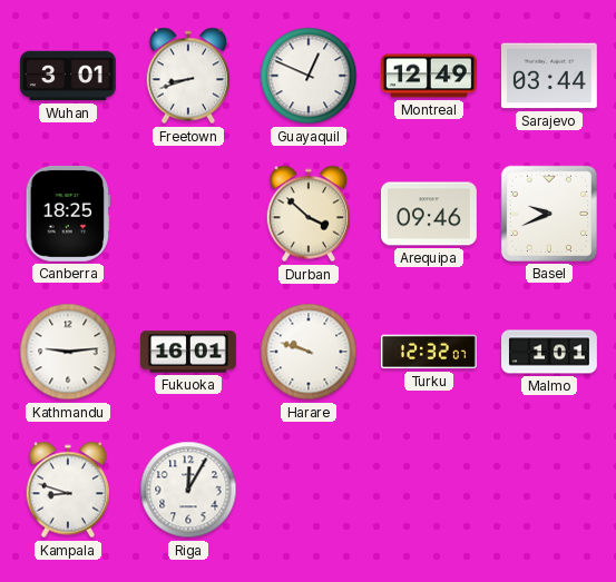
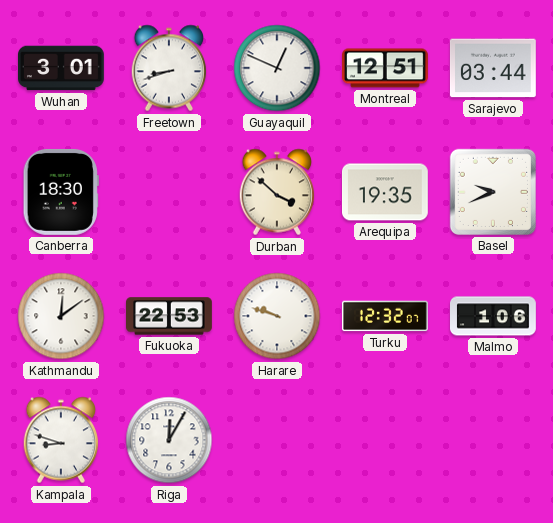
Montreal: 12:49 -> 12:51
Canberra: 18:25 -> 18:30
Arequipa: 09:46 -> 19:35
Kathmandu: 9:14 -> 12:09
Fukuoka: 16:01 -> 22:53
Malmo: 1:01 -> 1:06
